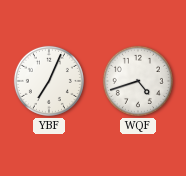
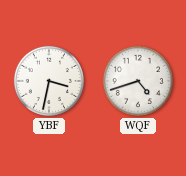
YBF: 7:04 -> 3:32
